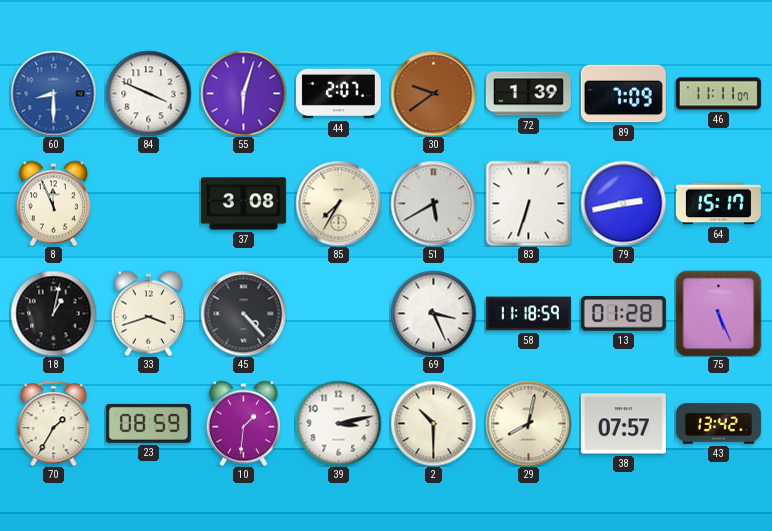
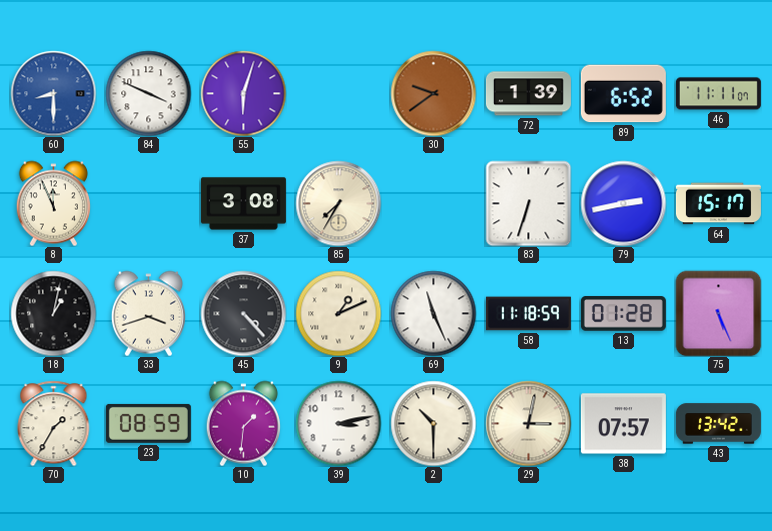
44: 2:07 -> none
89: 7:09 -> 6:52
51: 5:40 -> none
9: none -> 1:11
69: 3:26 -> 11:26
29: 8:02 -> 3:02
